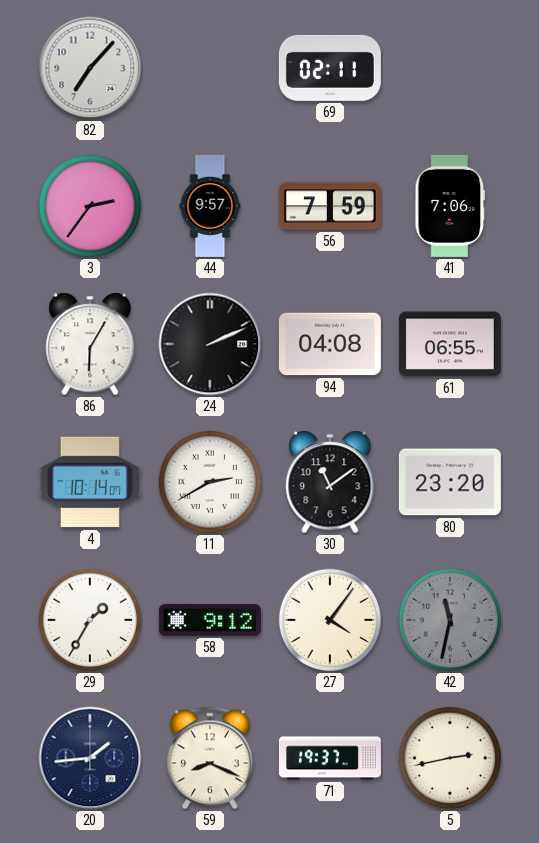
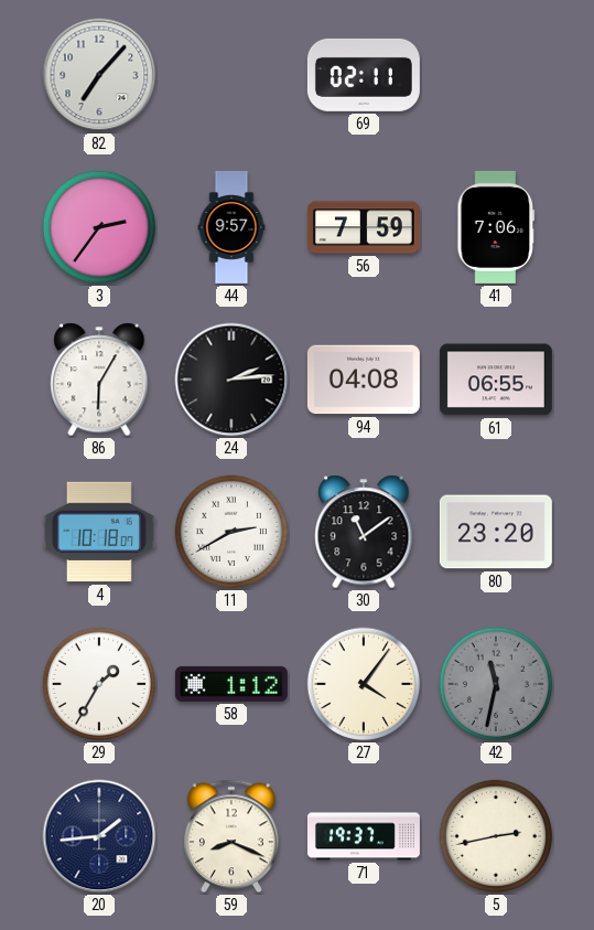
24: 2:11 -> 2:14
4: 10:14 -> 10:18
58: 9:12 -> 1:12
